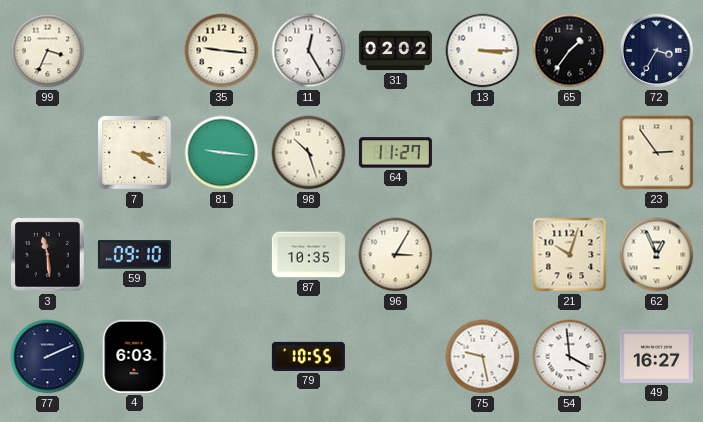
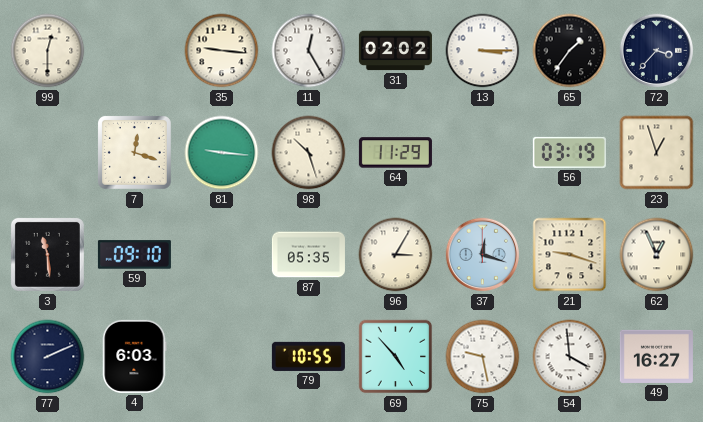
99: 3:34 -> 12:30
72: 3:35 -> 3:37
7: 3:20 -> 12:18
64: 11:27 -> 11:29
56: none -> 03:19
23: 2:54 -> 12:57
87: 10:35 -> 05:35
37: none -> 12:18
21: 10:03 -> 9:18
69: none -> 4:53
